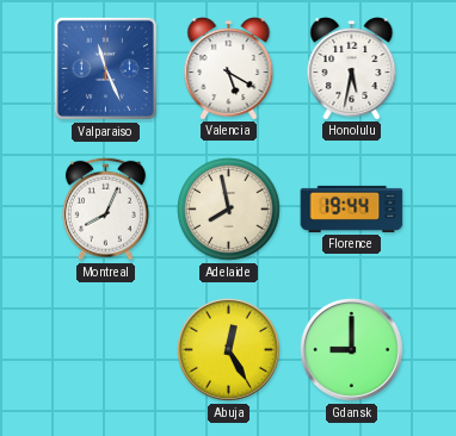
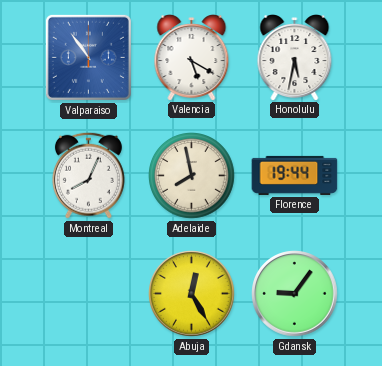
Valparaiso: 11:26 -> 10:54
Gdansk: 9:00 -> 9:06
